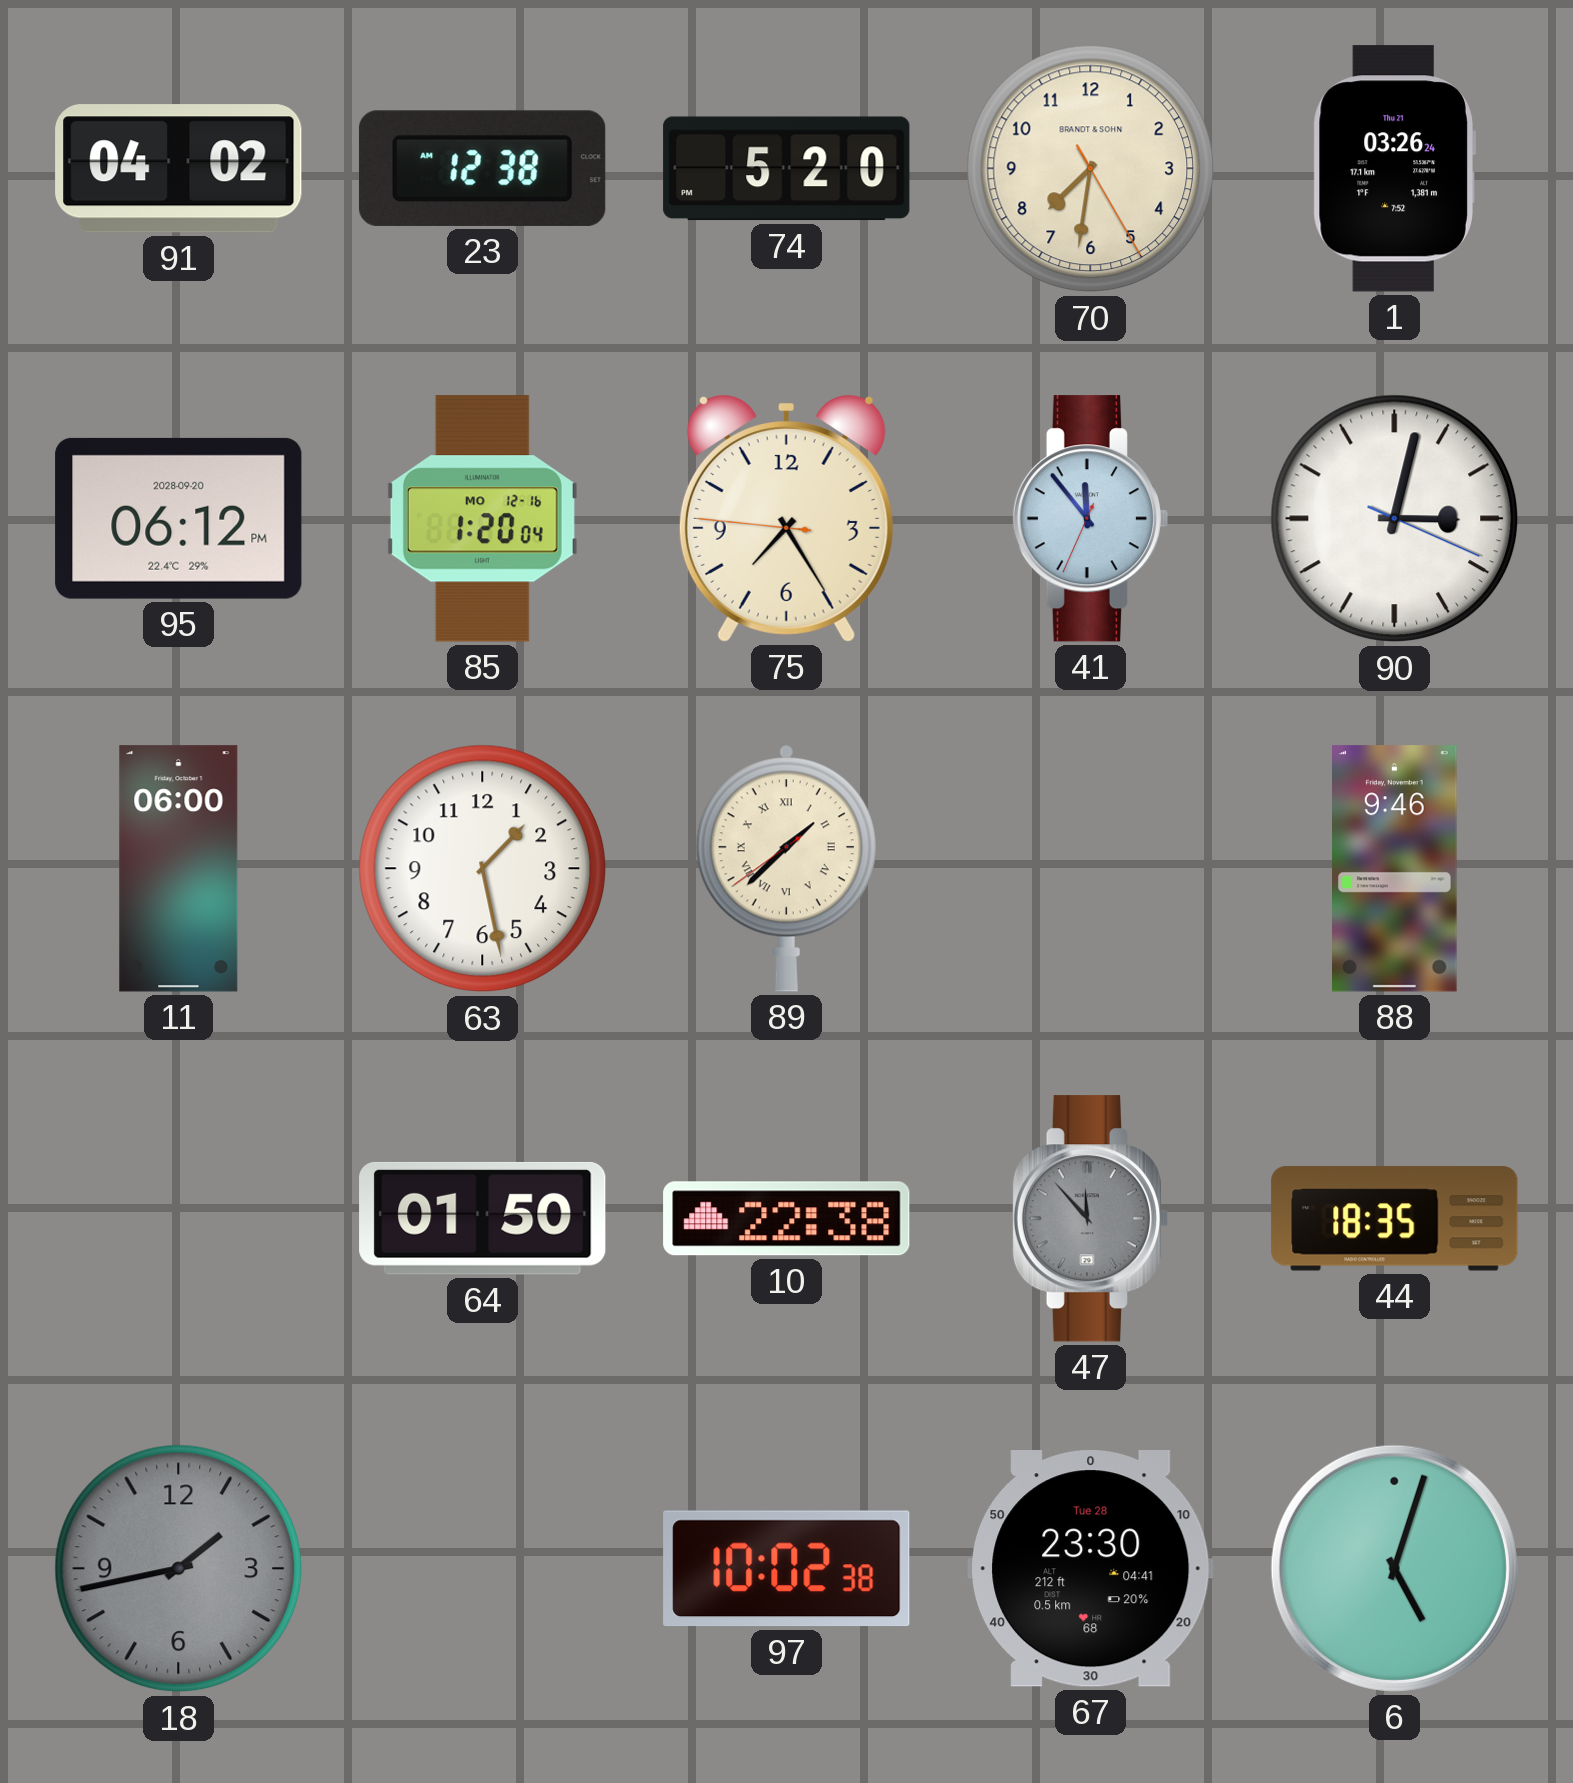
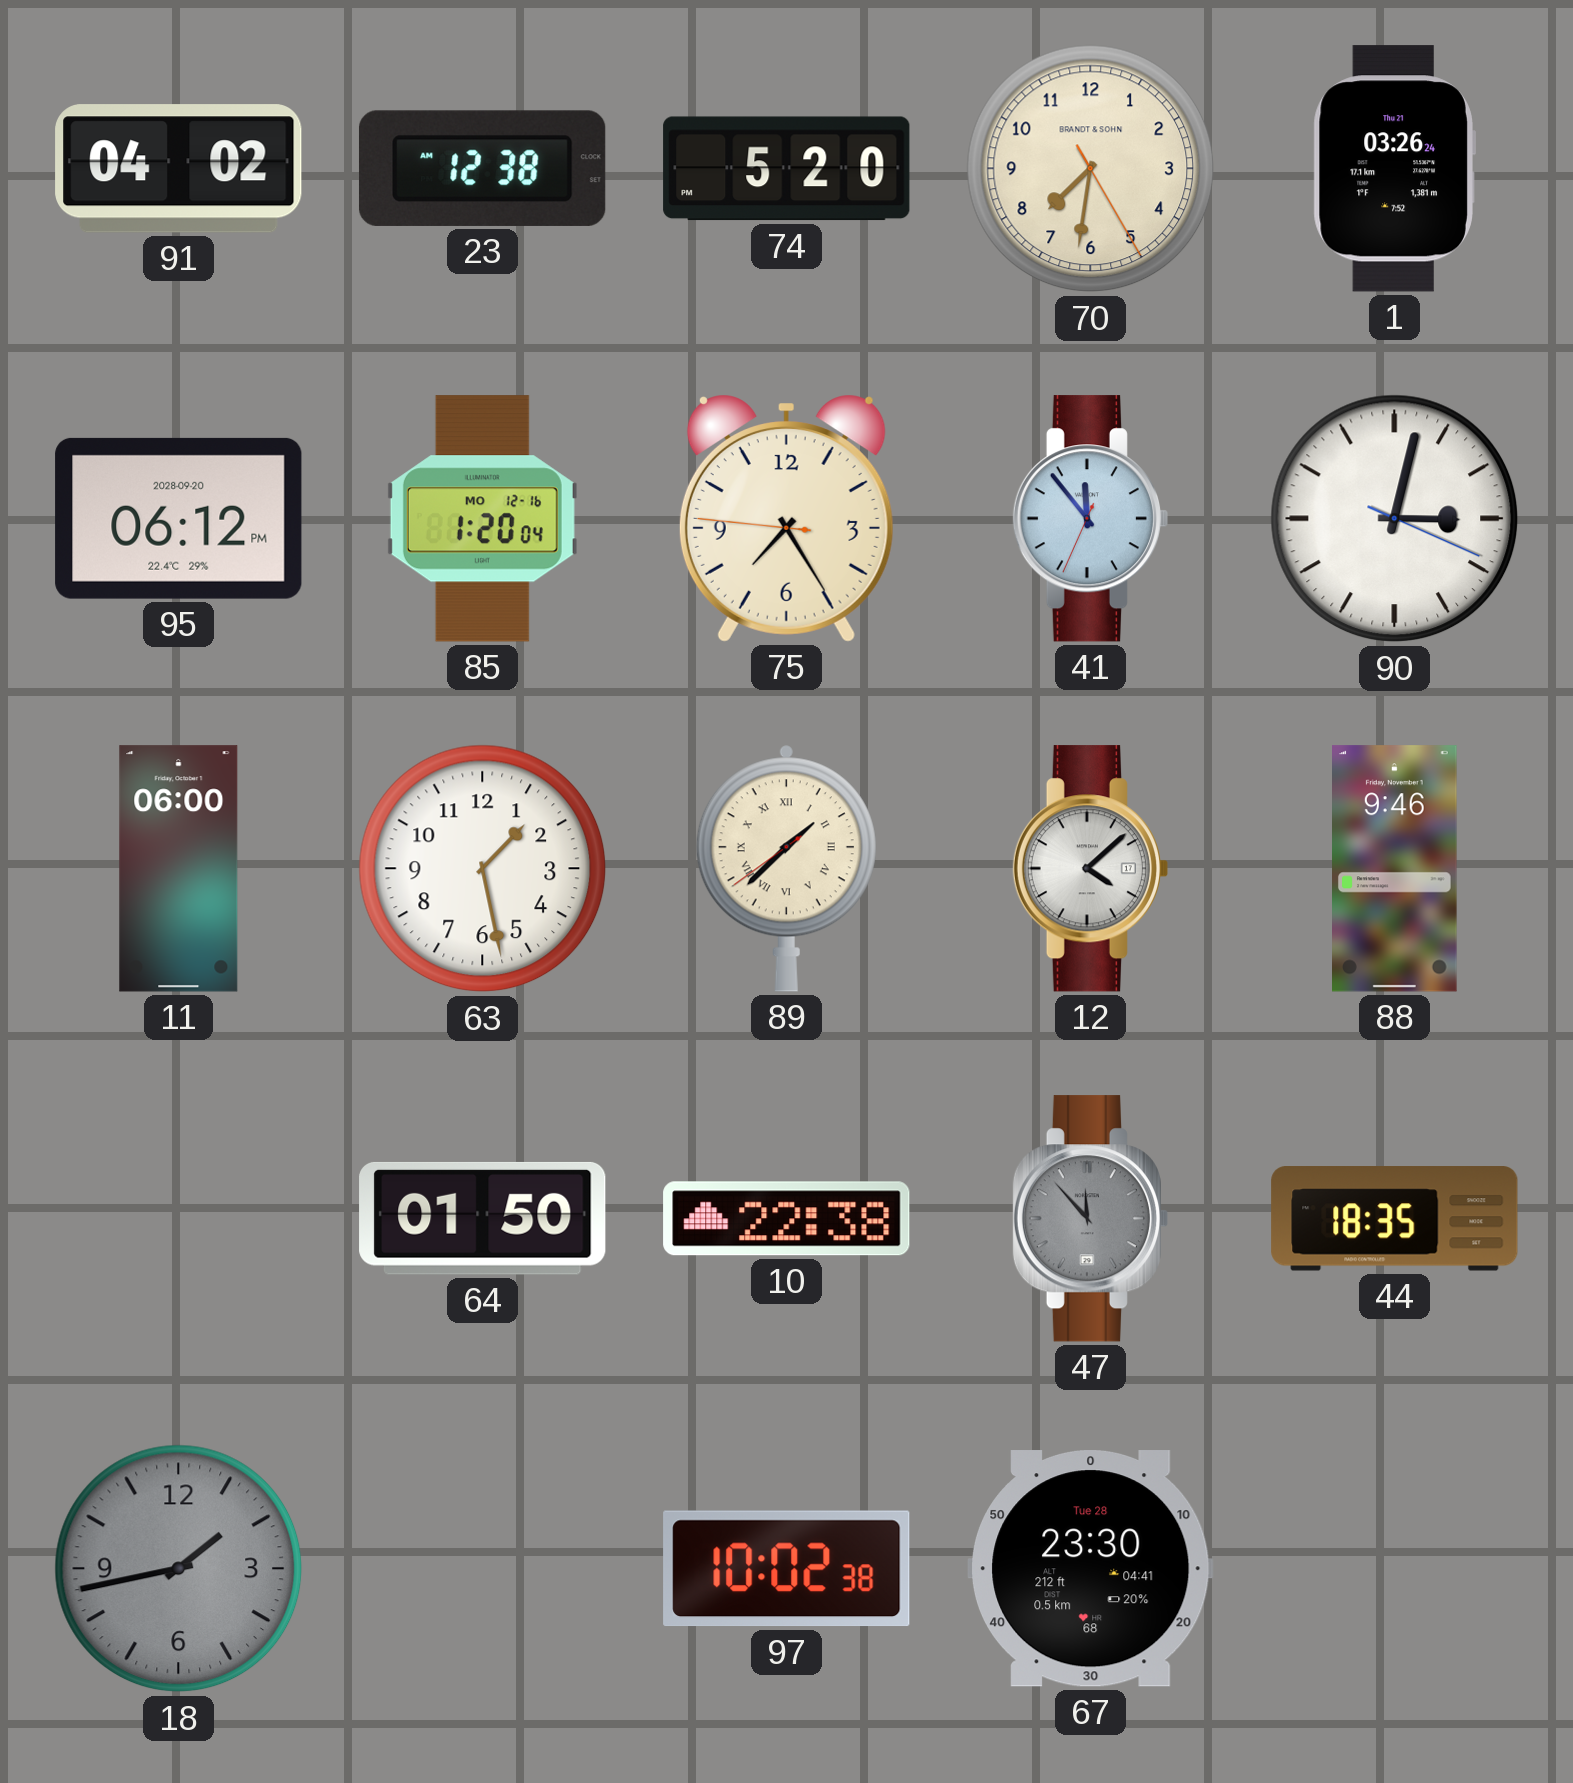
12: none -> 4:08
6: 5:03 -> none
